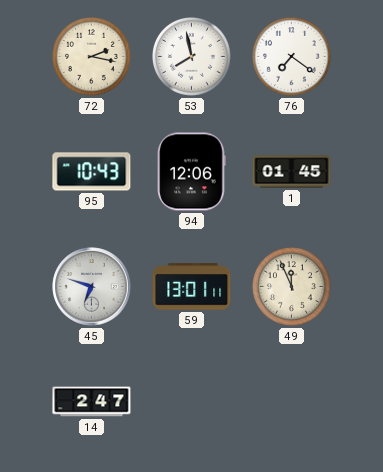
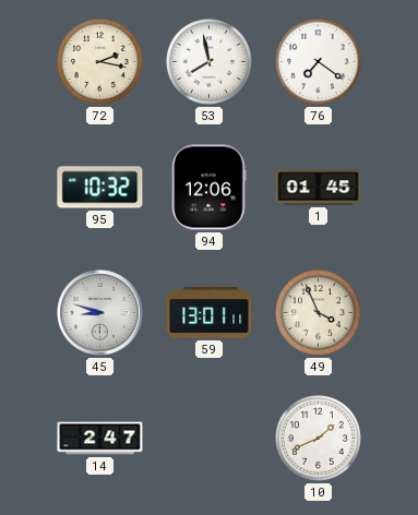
95: 10:43 -> 10:32
45: 6:48 -> 8:48
49: 11:56 -> 3:56
10: none -> 1:41
